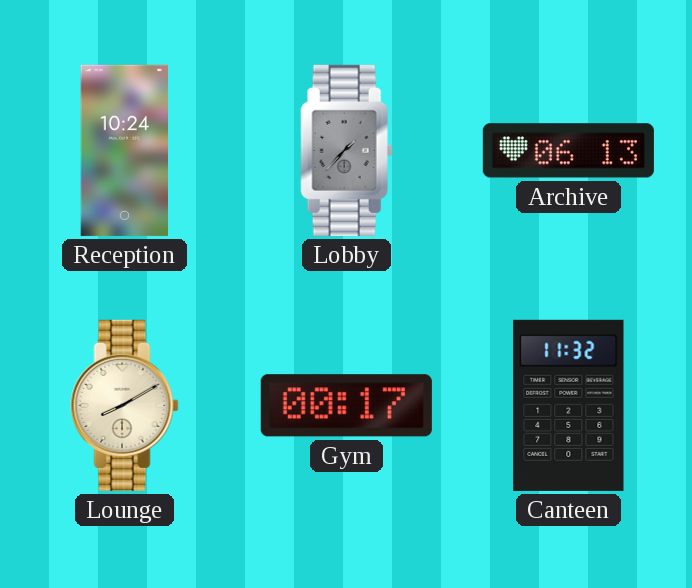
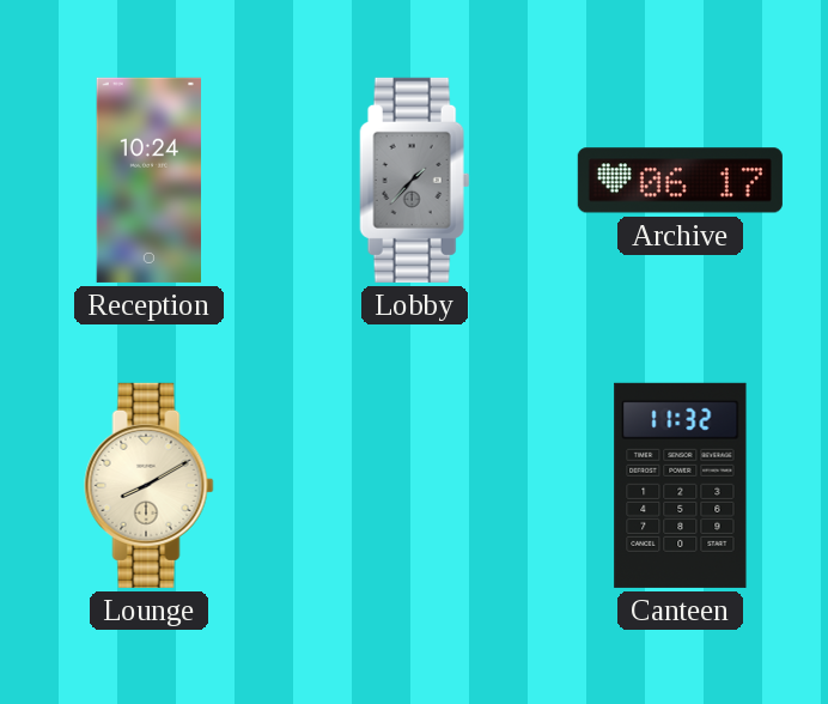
Archive: 06:13 -> 06:17
Gym: 00:17 -> none
